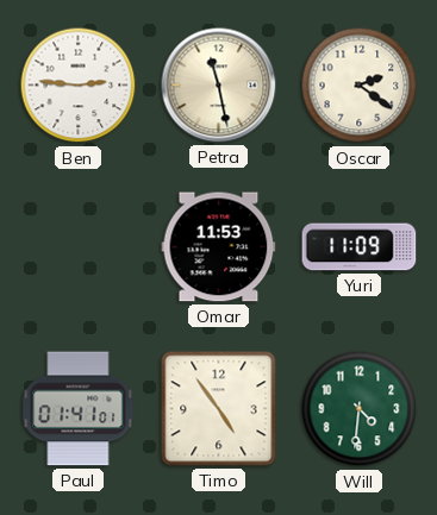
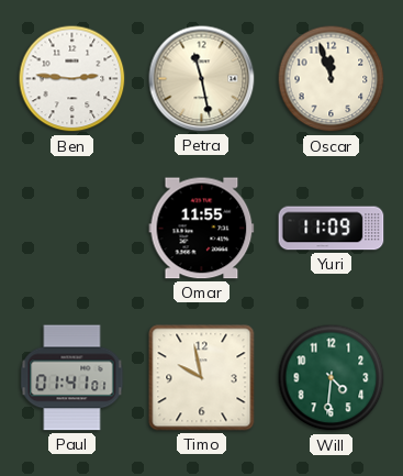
Oscar: 2:21 -> 11:57
Omar: 11:53 -> 11:55
Timo: 4:54 -> 9:58
